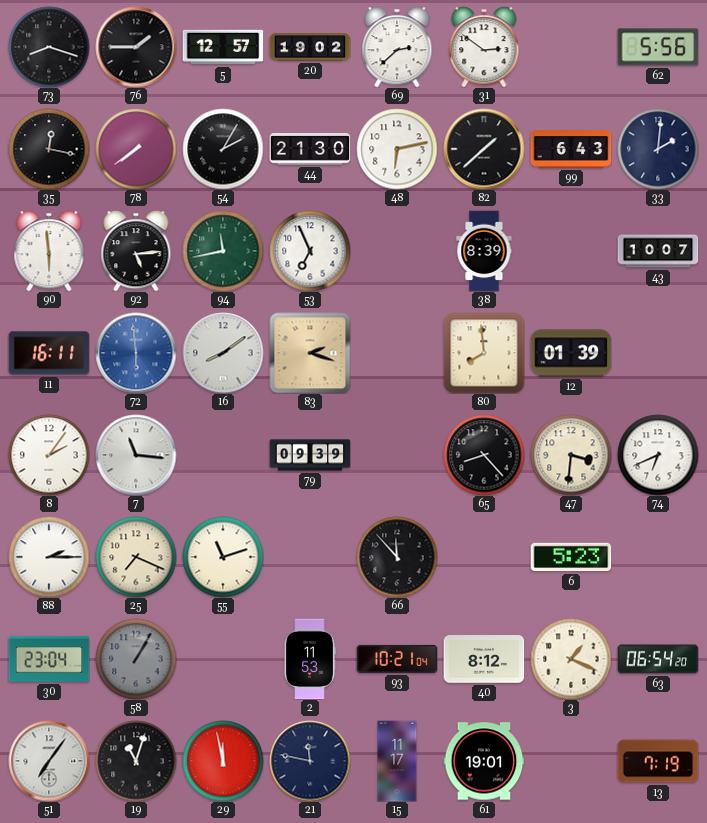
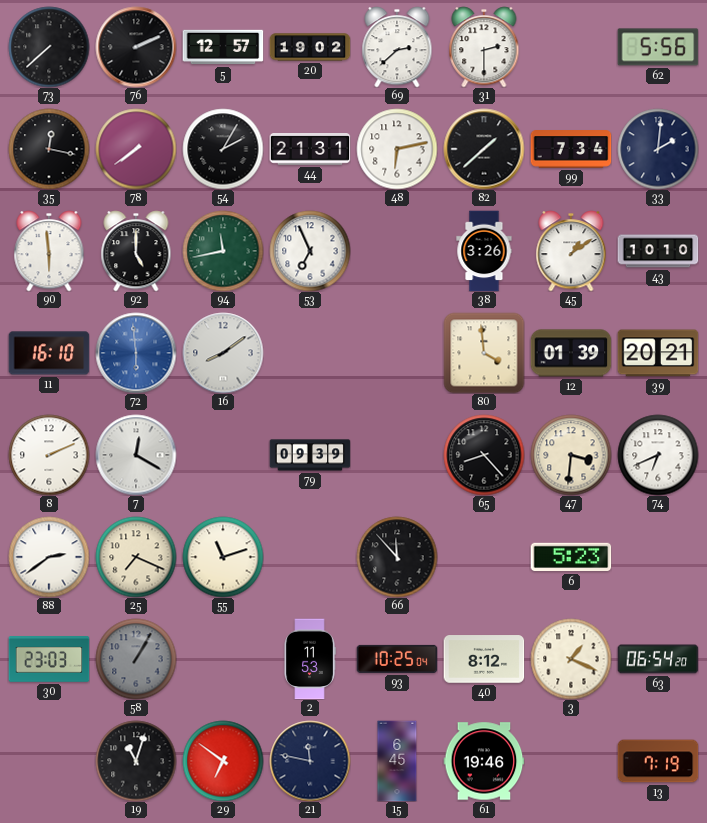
73: 8:18 -> 7:38
76: 1:45 -> 2:11
31: 2:51 -> 2:30
44: 21:30 -> 21:31
99: 6:43 -> 7:34
92: 5:14 -> 5:00
38: 8:39 -> 3:26
45: none -> 1:09
43: 10:07 -> 10:10
11: 16:11 -> 16:10
83: 2:18 -> none
80: 7:59 -> 3:59
39: none -> 20:21
8: 2:06 -> 2:11
7: 11:16 -> 12:20
88: 2:15 -> 2:39
30: 23:04 -> 23:03
93: 10:21 -> 10:25
51: 7:06 -> none
29: 11:58 -> 6:51
15: 11:17 -> 6:45
61: 19:01 -> 19:46
